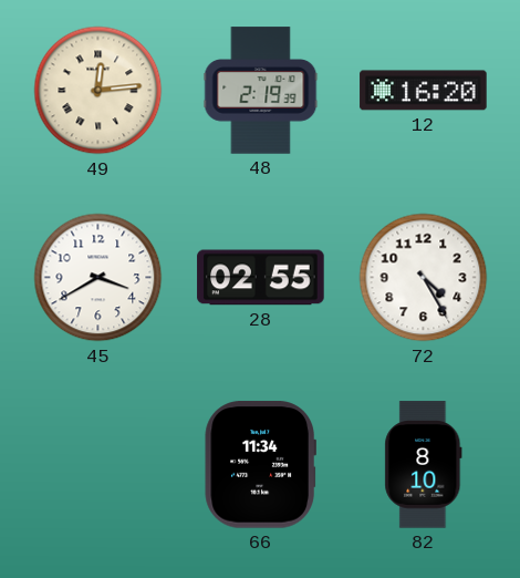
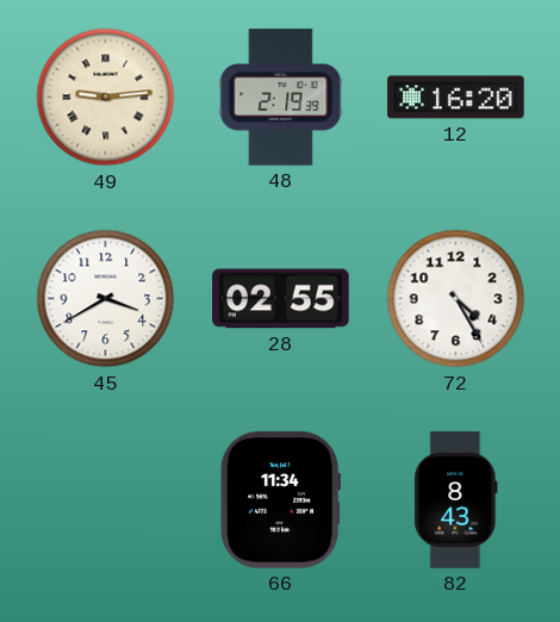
49: 12:14 -> 9:14
82: 8:10 -> 8:43
